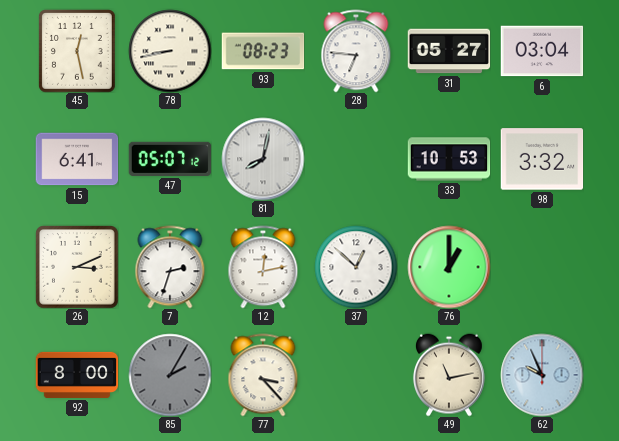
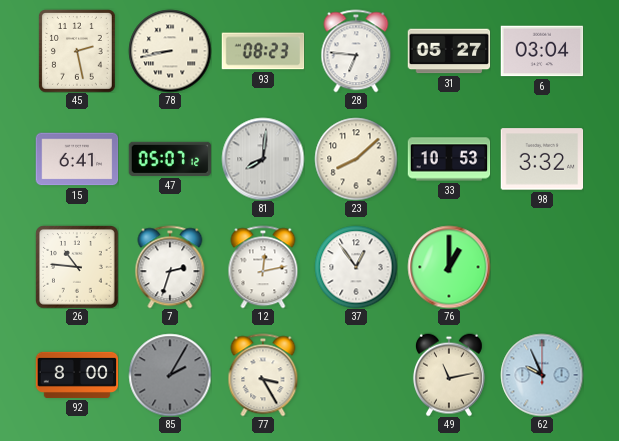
45: 12:28 -> 2:28
81: 8:02 -> 8:01
23: none -> 8:08
26: 3:11 -> 10:46
37: 12:52 -> 12:54
77: 3:23 -> 3:25
